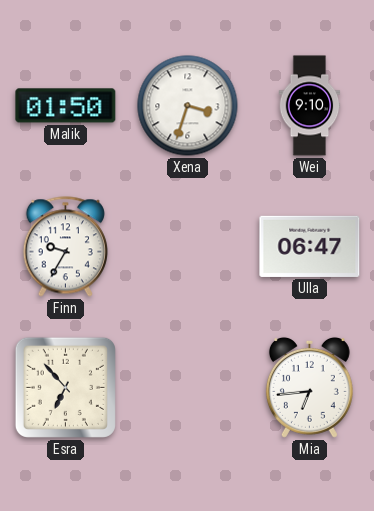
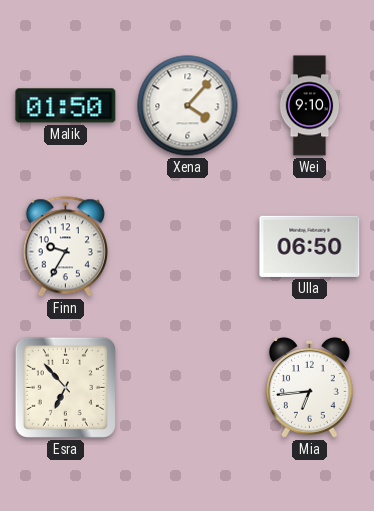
Xena: 3:33 -> 4:07
Ulla: 06:47 -> 06:50
